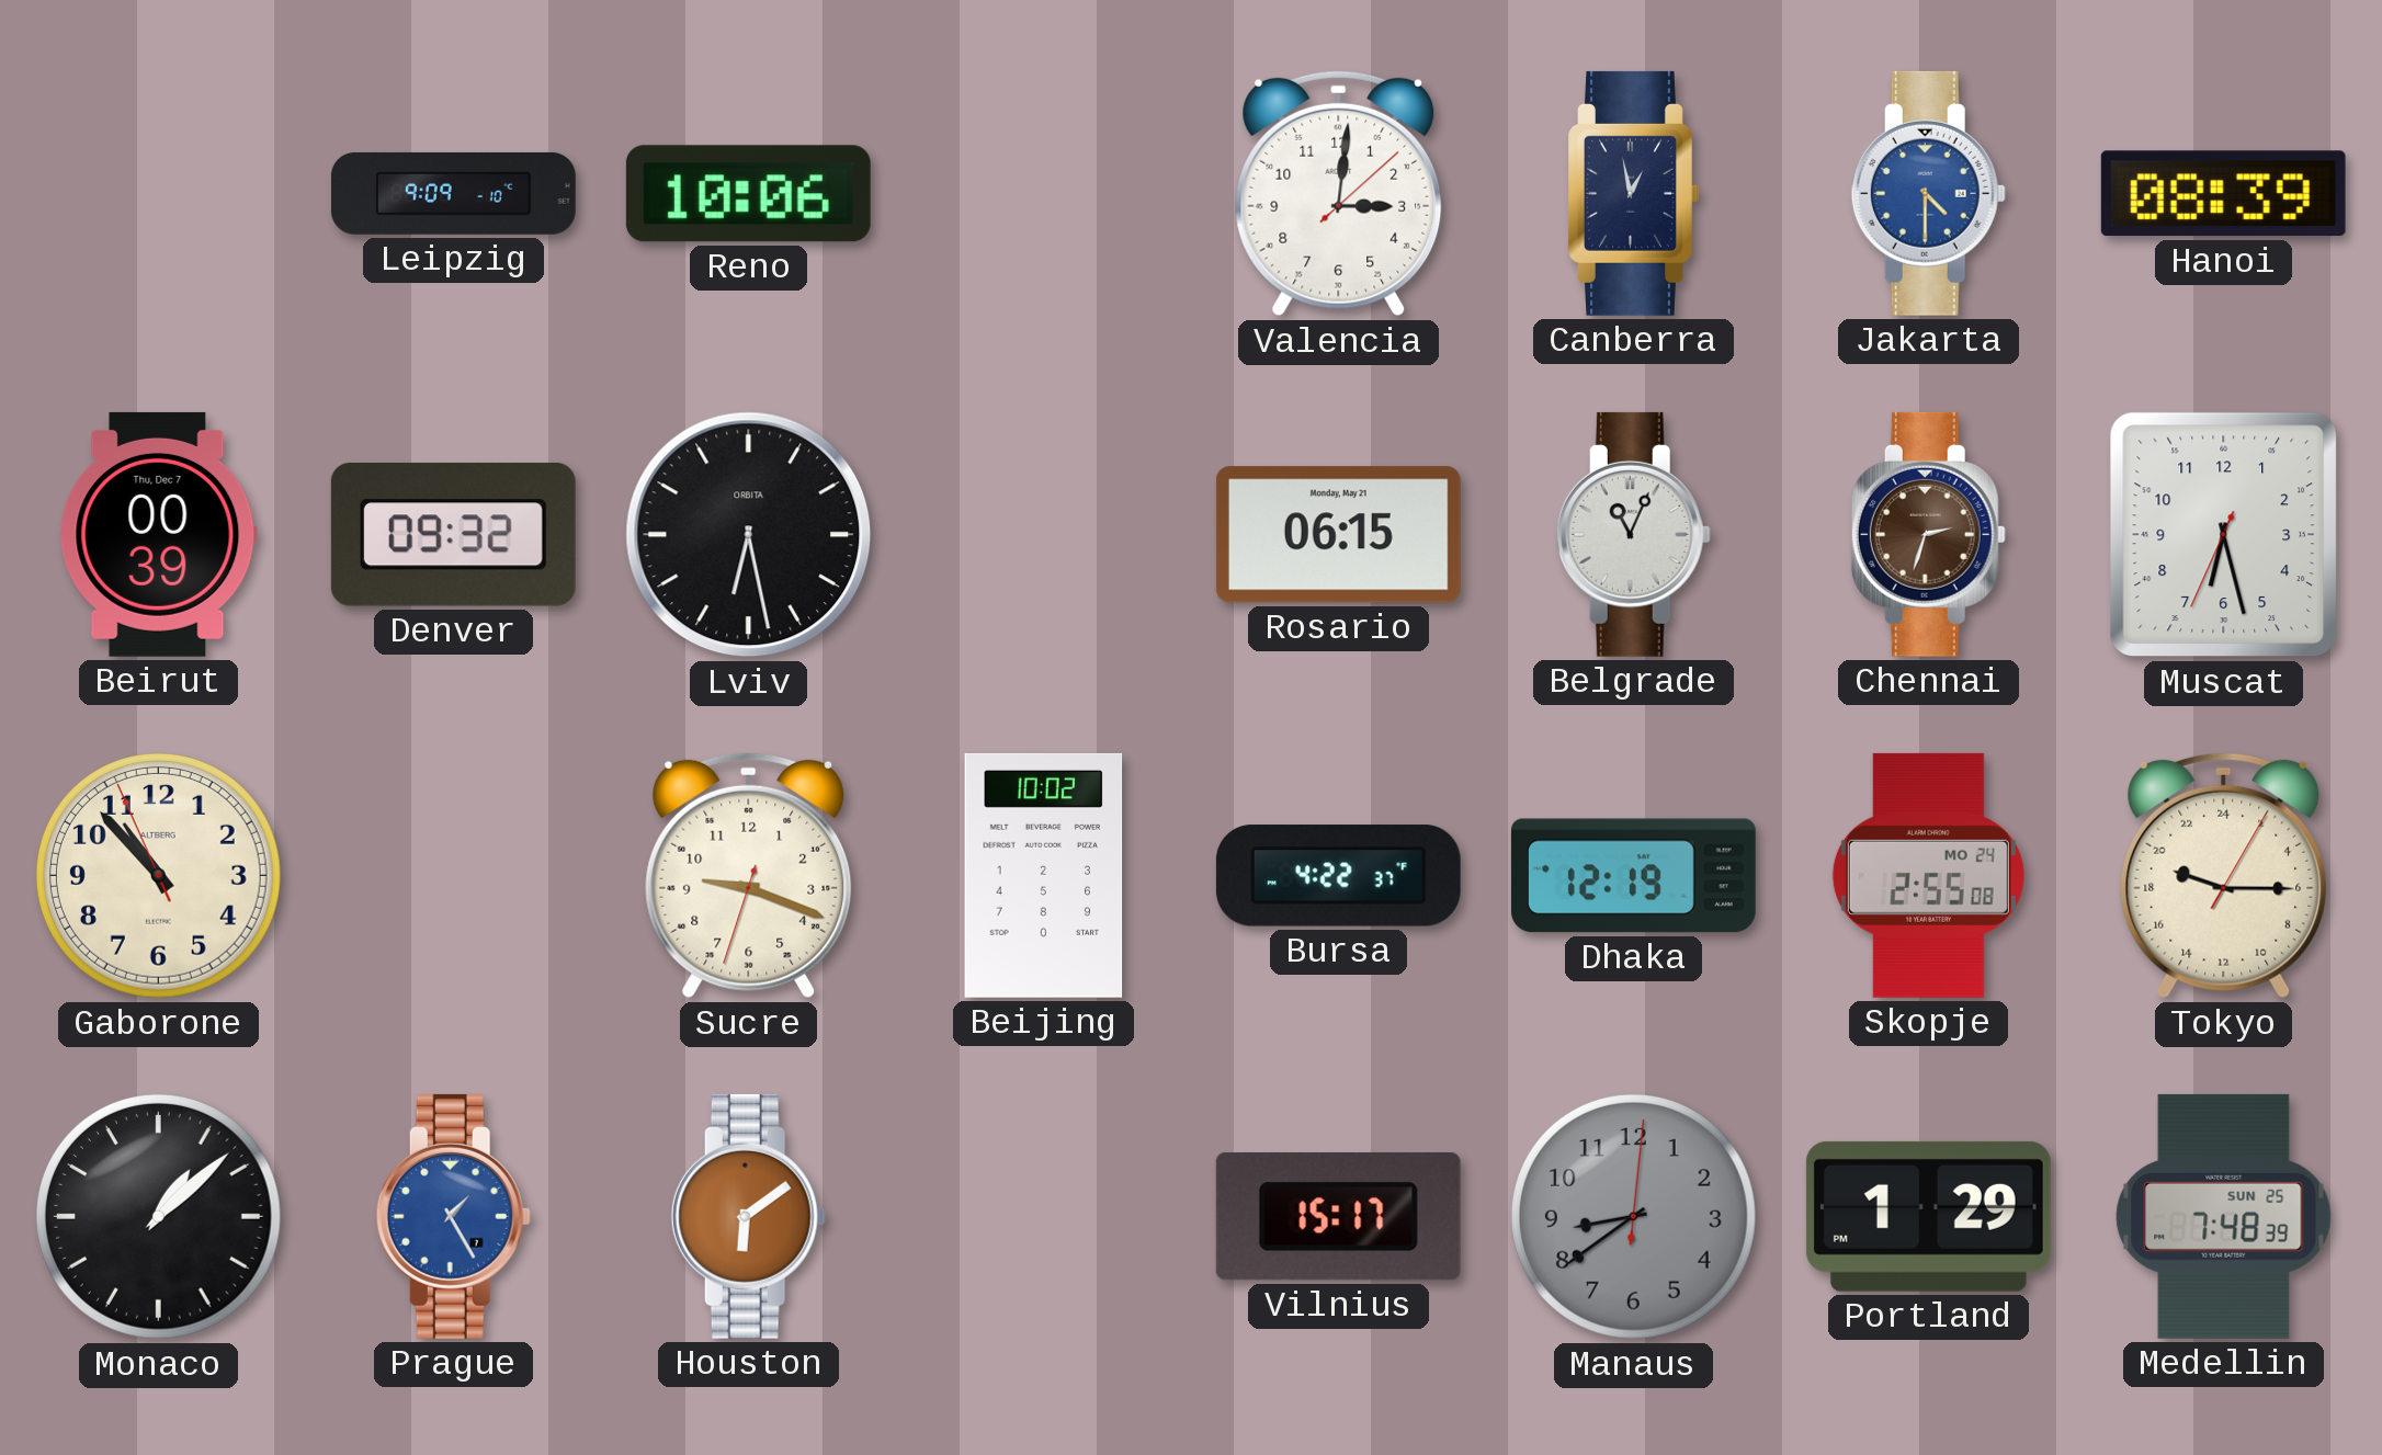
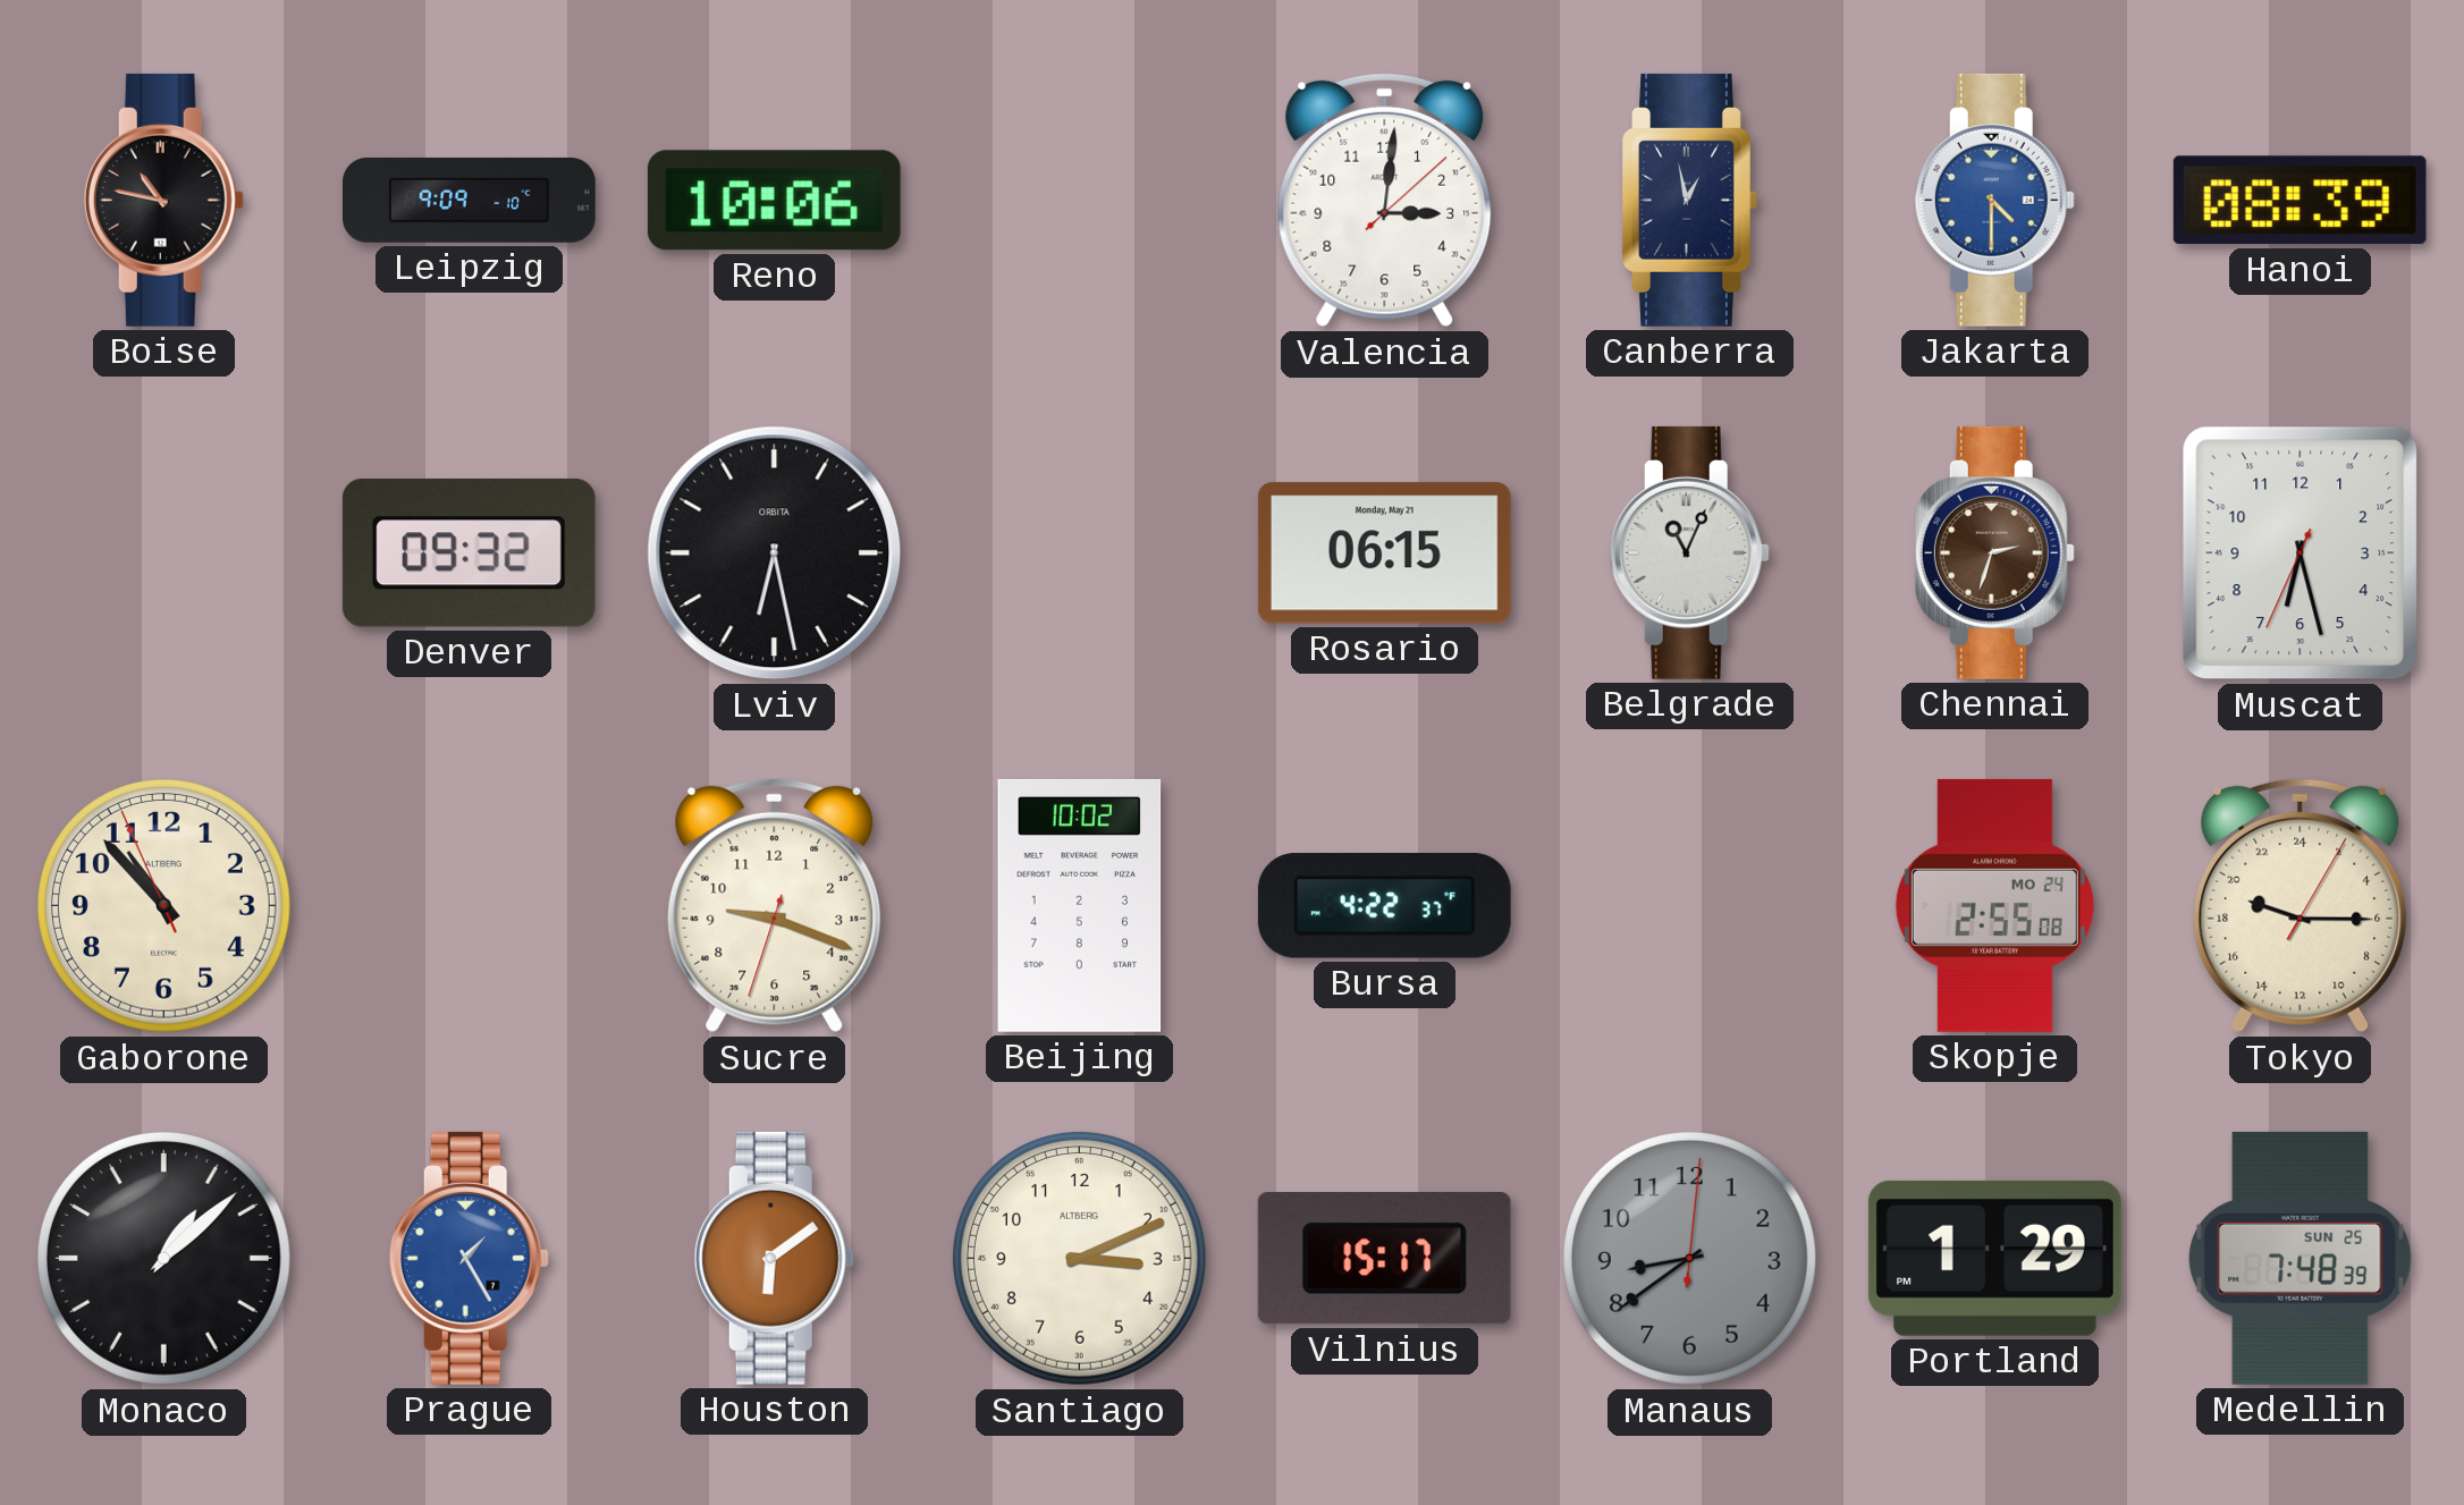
Boise: none -> 10:47
Beirut: 00:39 -> none
Dhaka: 12:19 -> none
Santiago: none -> 3:11
